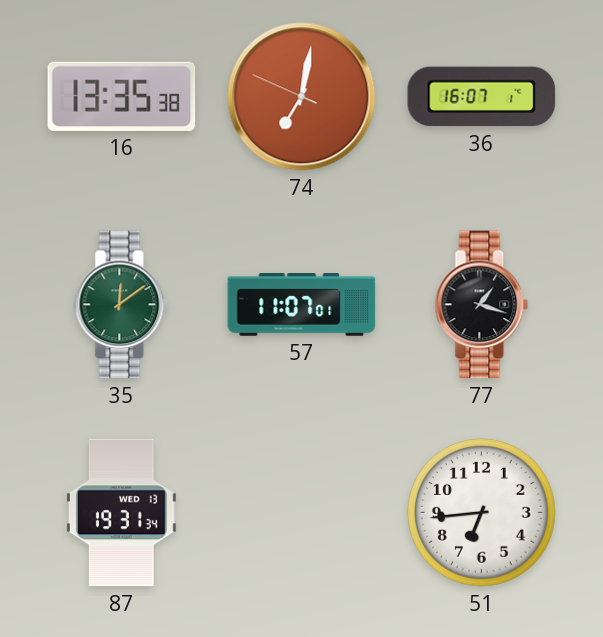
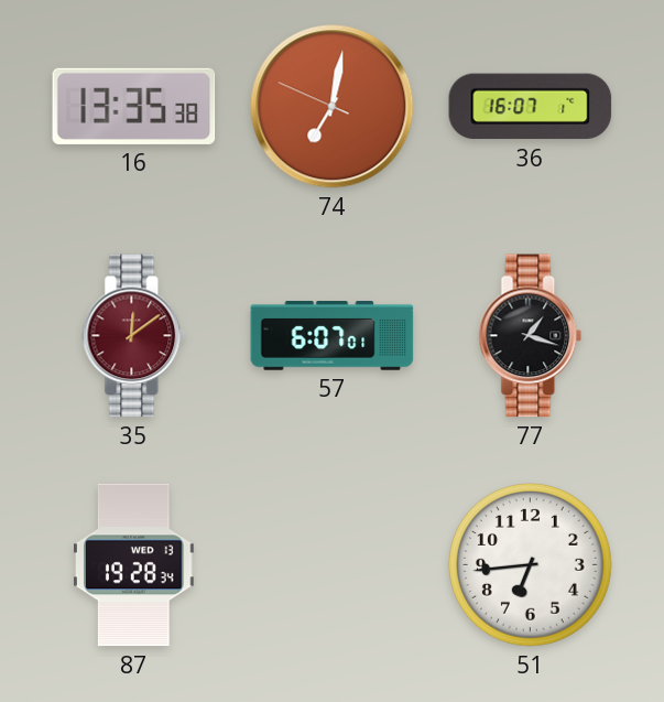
35 dial: green -> burgundy
57: 11:07 -> 6:07
87: 19:31 -> 19:28
